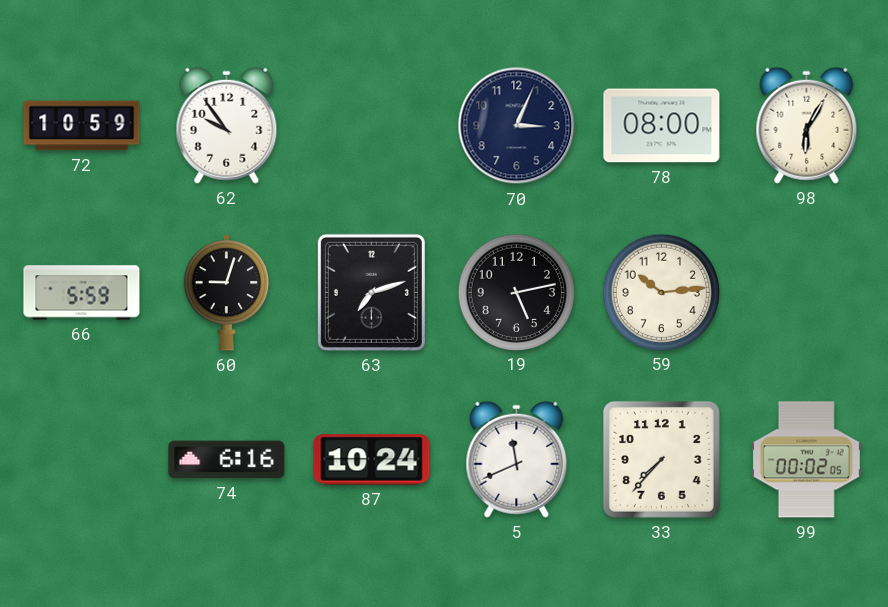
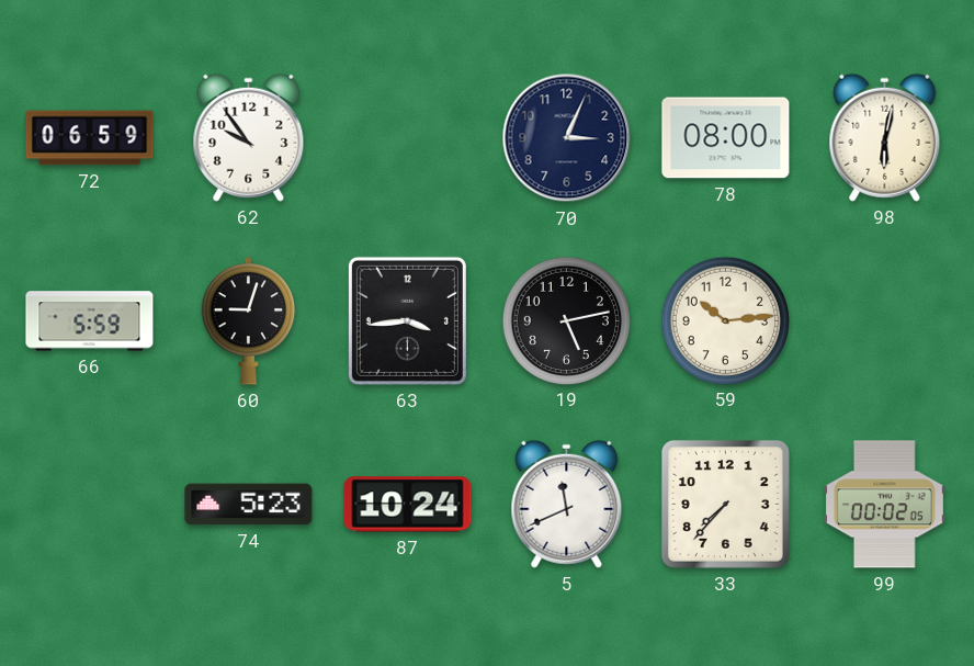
72: 10:59 -> 06:59
98: 6:05 -> 6:02
63: 7:12 -> 3:44
74: 6:16 -> 5:23
